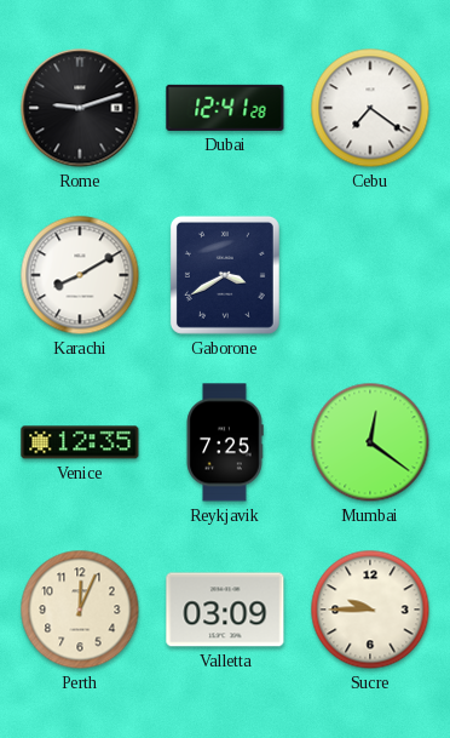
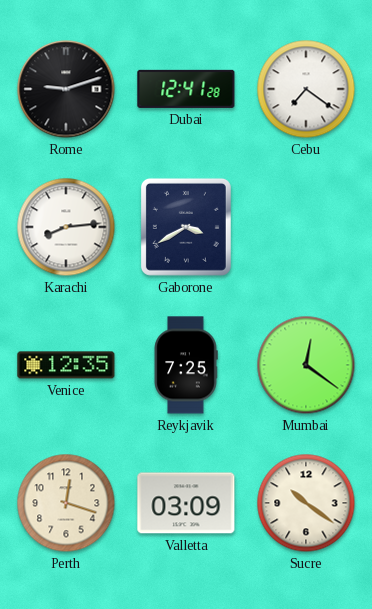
Karachi: 8:10 -> 8:14
Perth: 12:04 -> 12:18
Sucre: 9:45 -> 10:21
